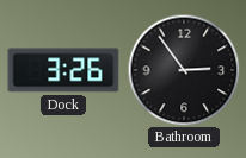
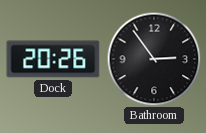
Dock: 3:26 -> 20:26
